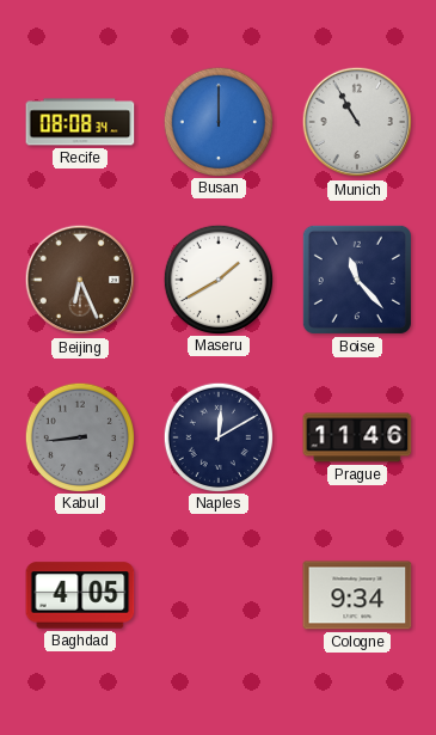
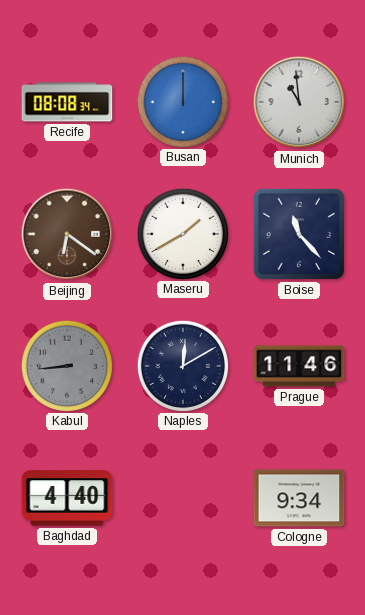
Munich: 10:55 -> 10:59
Beijing: 6:26 -> 6:21
Baghdad: 4:05 -> 4:40
